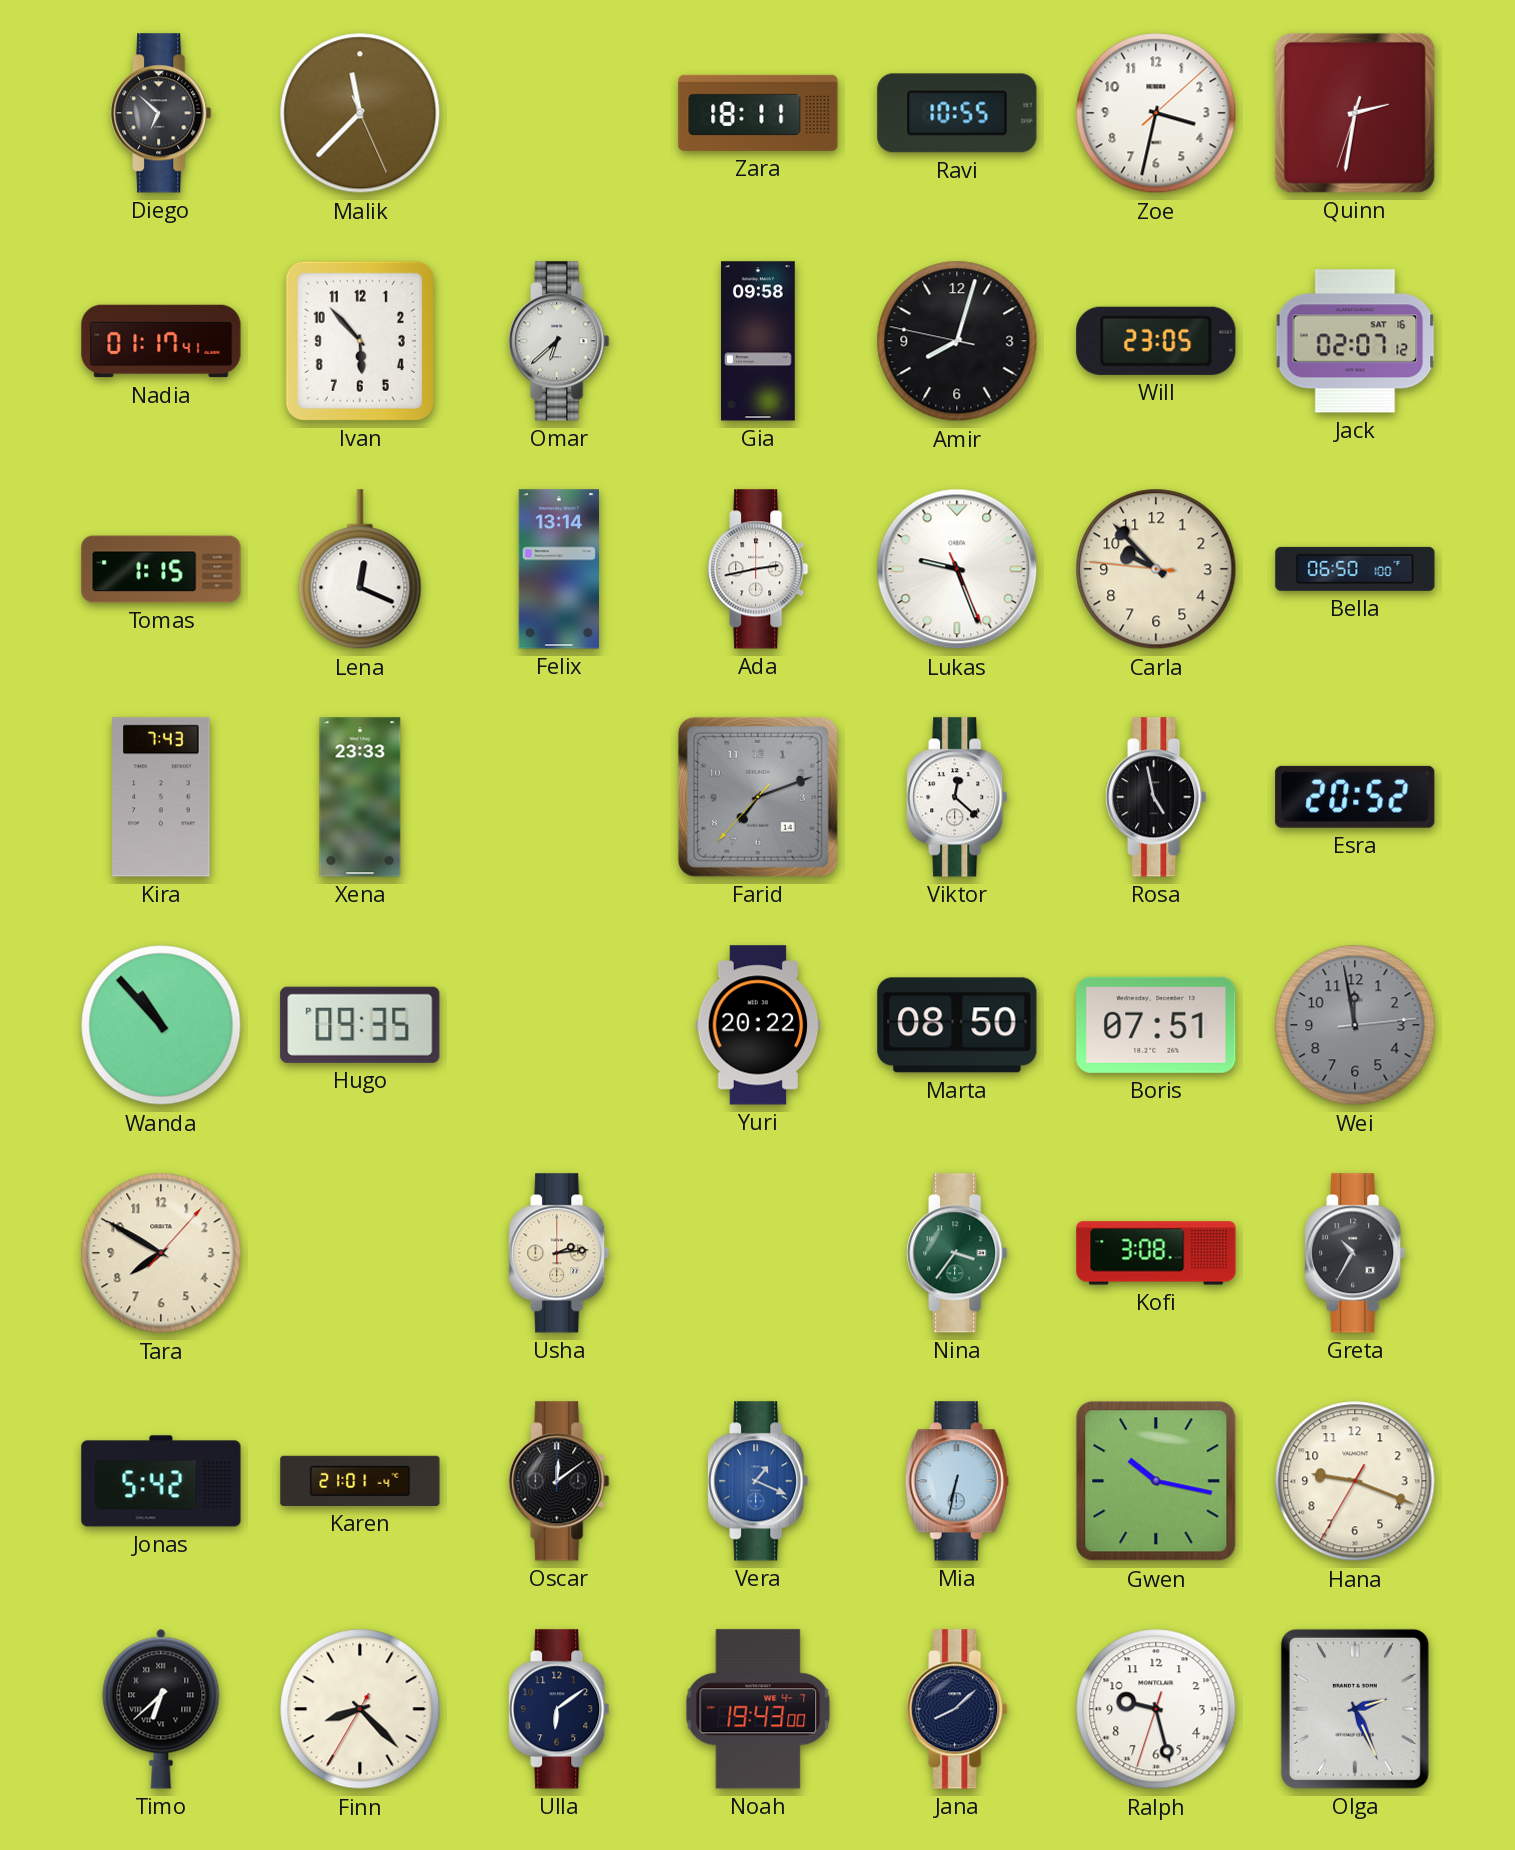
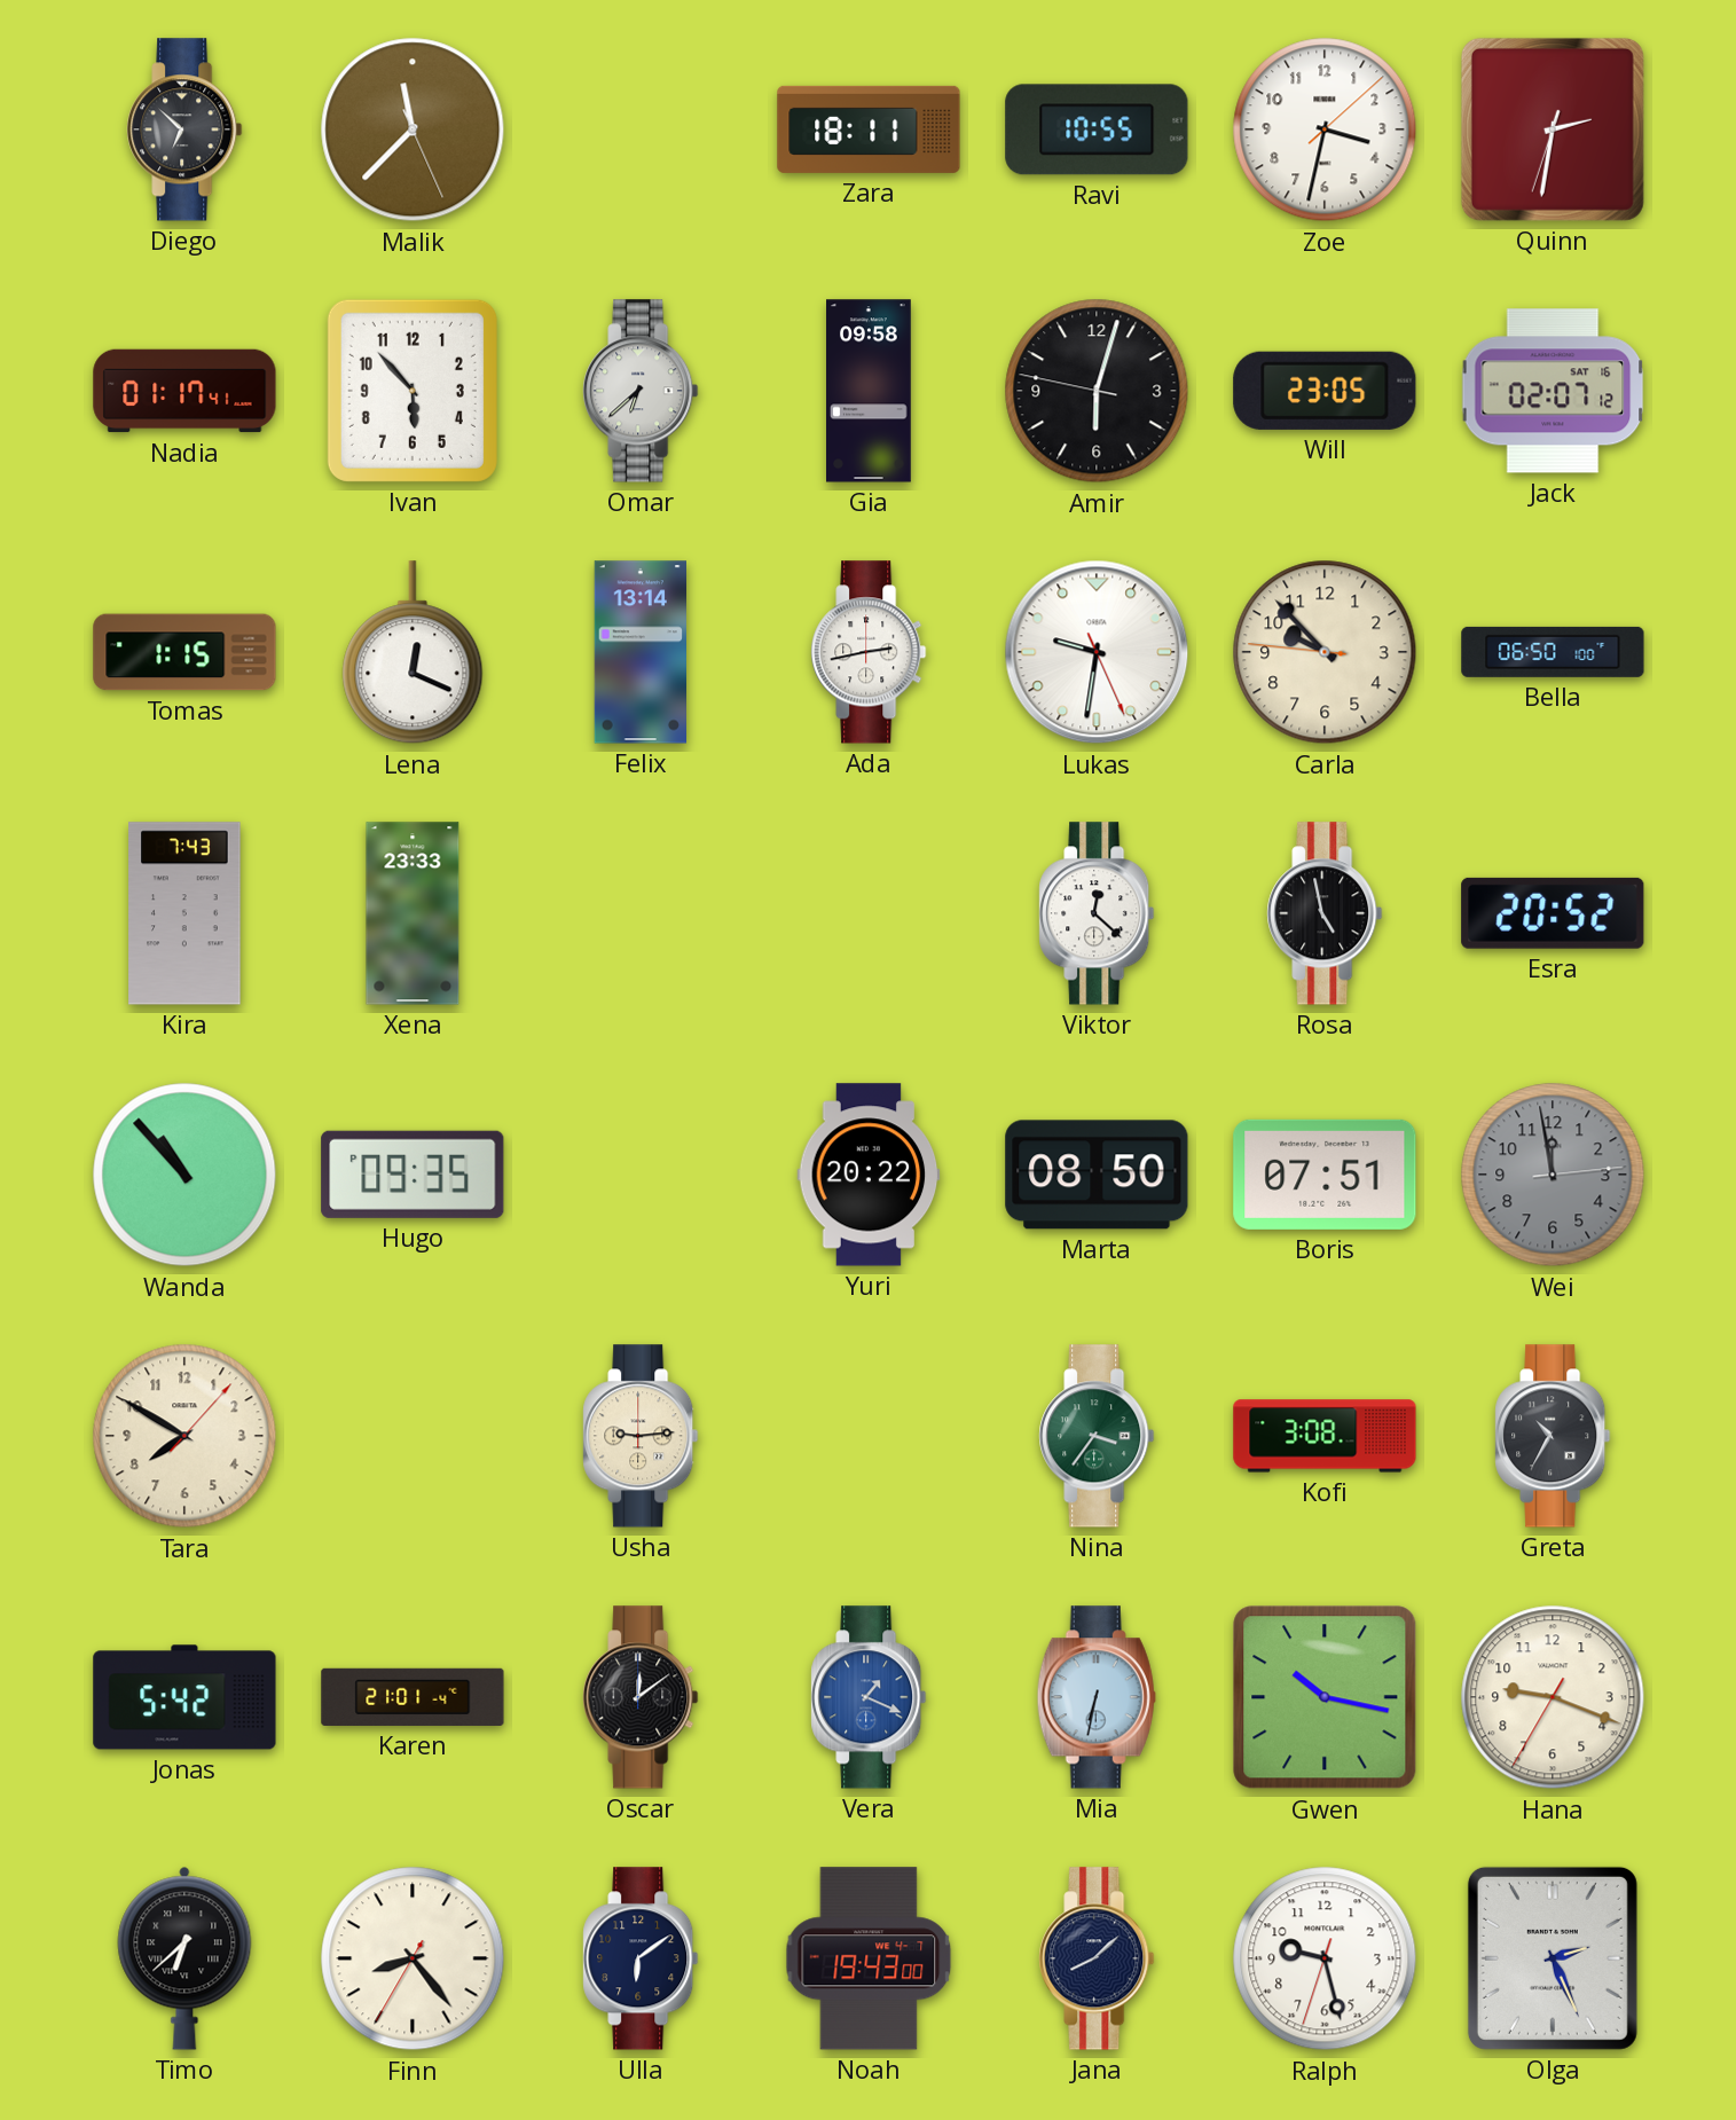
Amir: 8:02 -> 6:02
Lukas: 9:26 -> 9:31
Farid: 7:11 -> none
Usha: 2:14 -> 9:14
Finn: 8:22 -> 8:23
